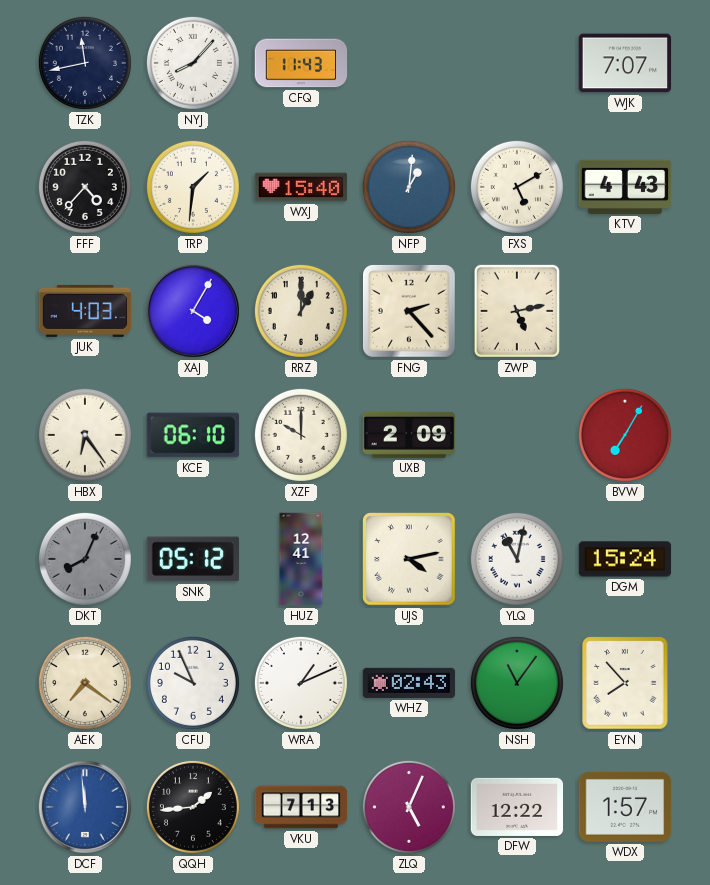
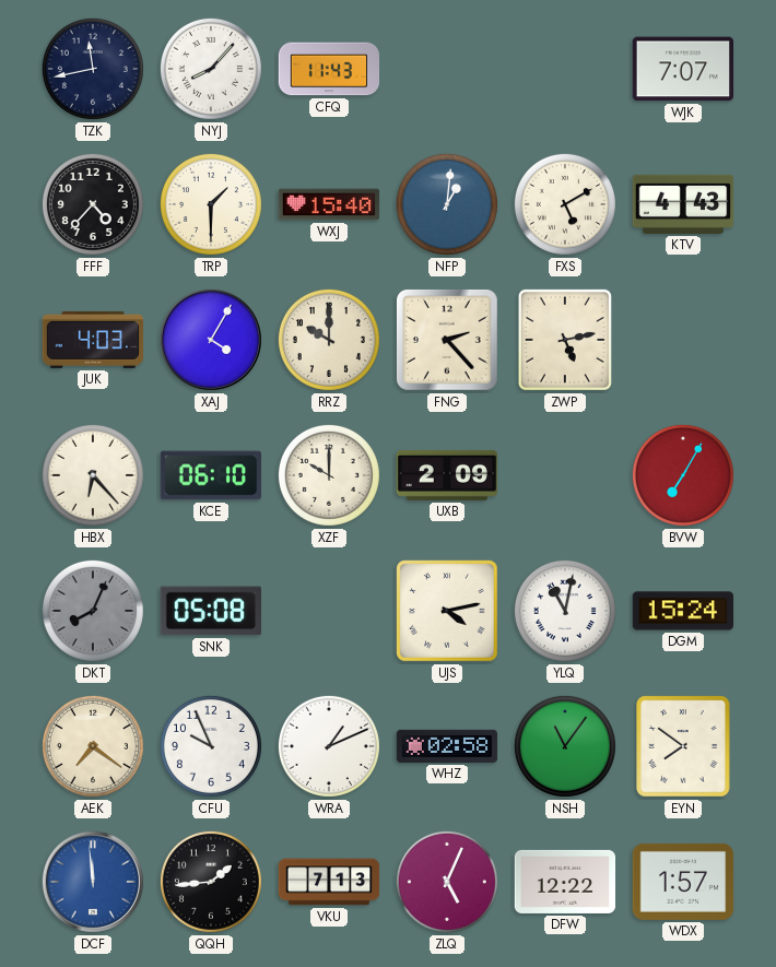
TRP: 1:31 -> 1:30
RRZ: 1:00 -> 10:00
HBX: 6:24 -> 6:23
SNK: 05:12 -> 05:08
HUZ: 12:41 -> none
WHZ: 02:43 -> 02:58
EYN: 7:53 -> 7:51
